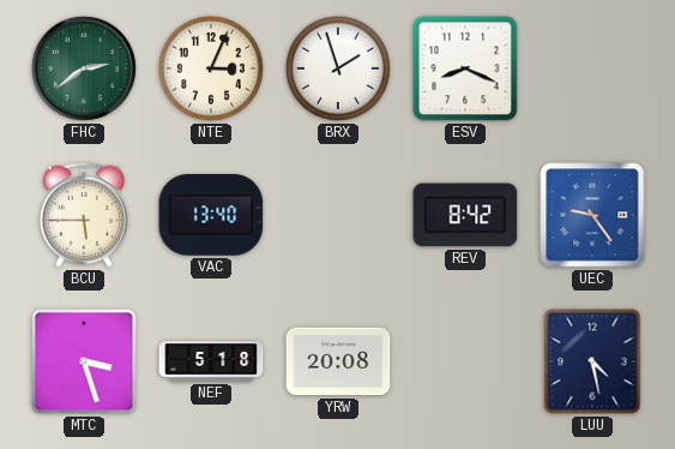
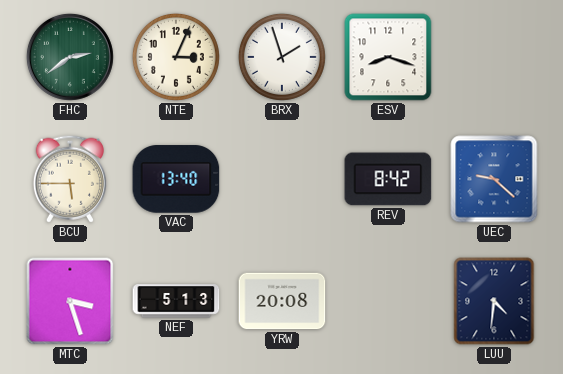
ESV: 8:19 -> 8:18
UEC: 9:24 -> 9:22
NEF: 5:18 -> 5:13
LUU: 4:28 -> 4:31
